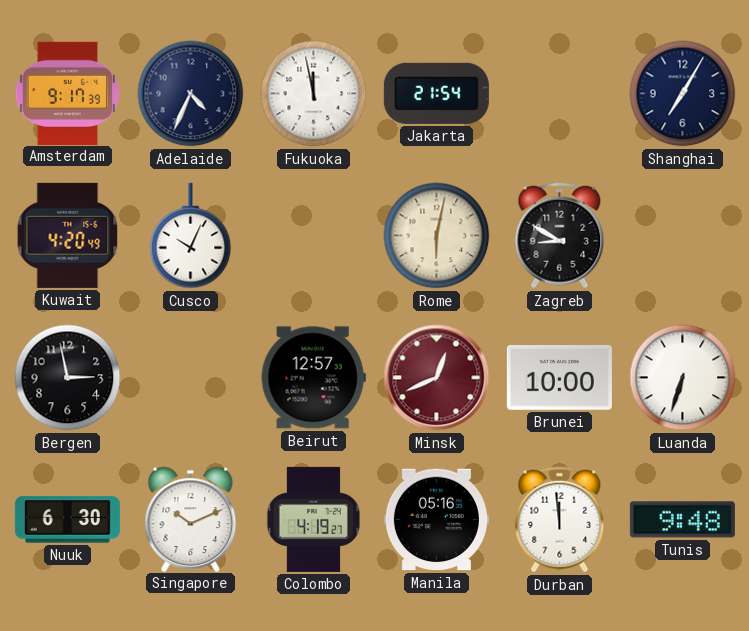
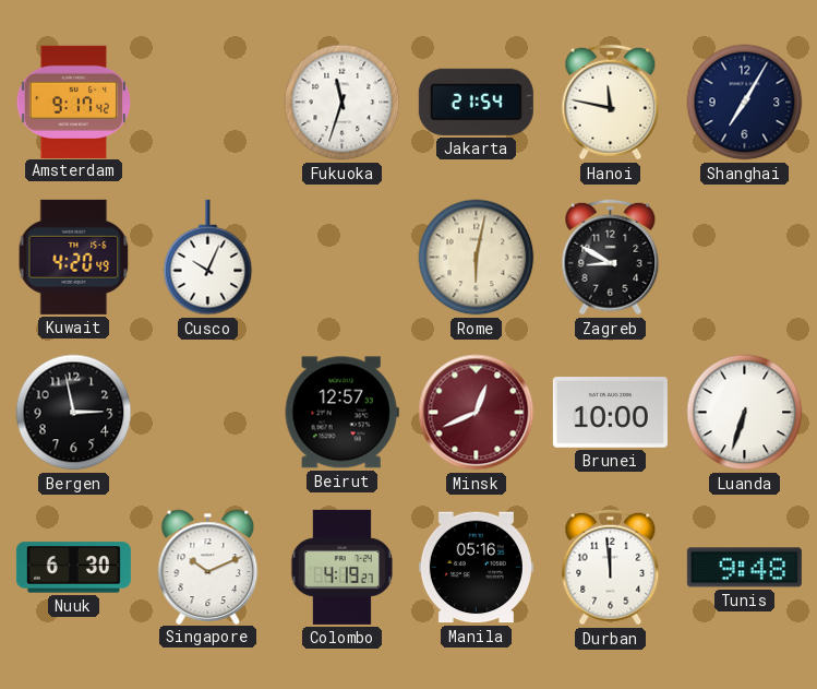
Amsterdam: 9:17:39 -> 9:17:42
Adelaide: 4:34 -> none
Fukuoka: 11:58 -> 11:33
Hanoi: none -> 11:47
